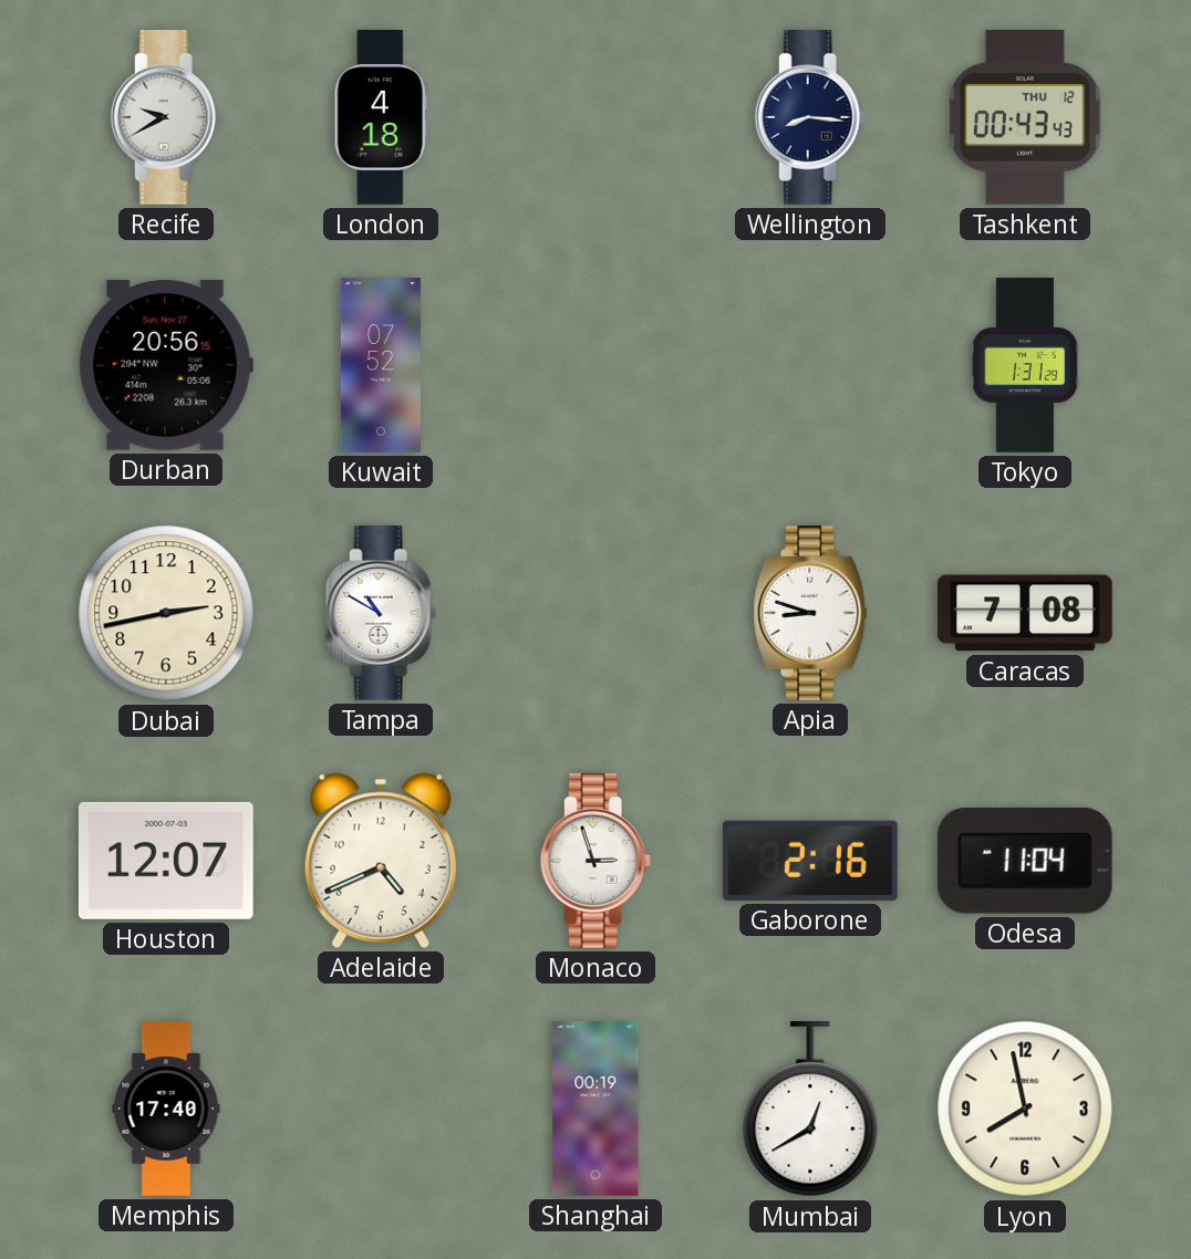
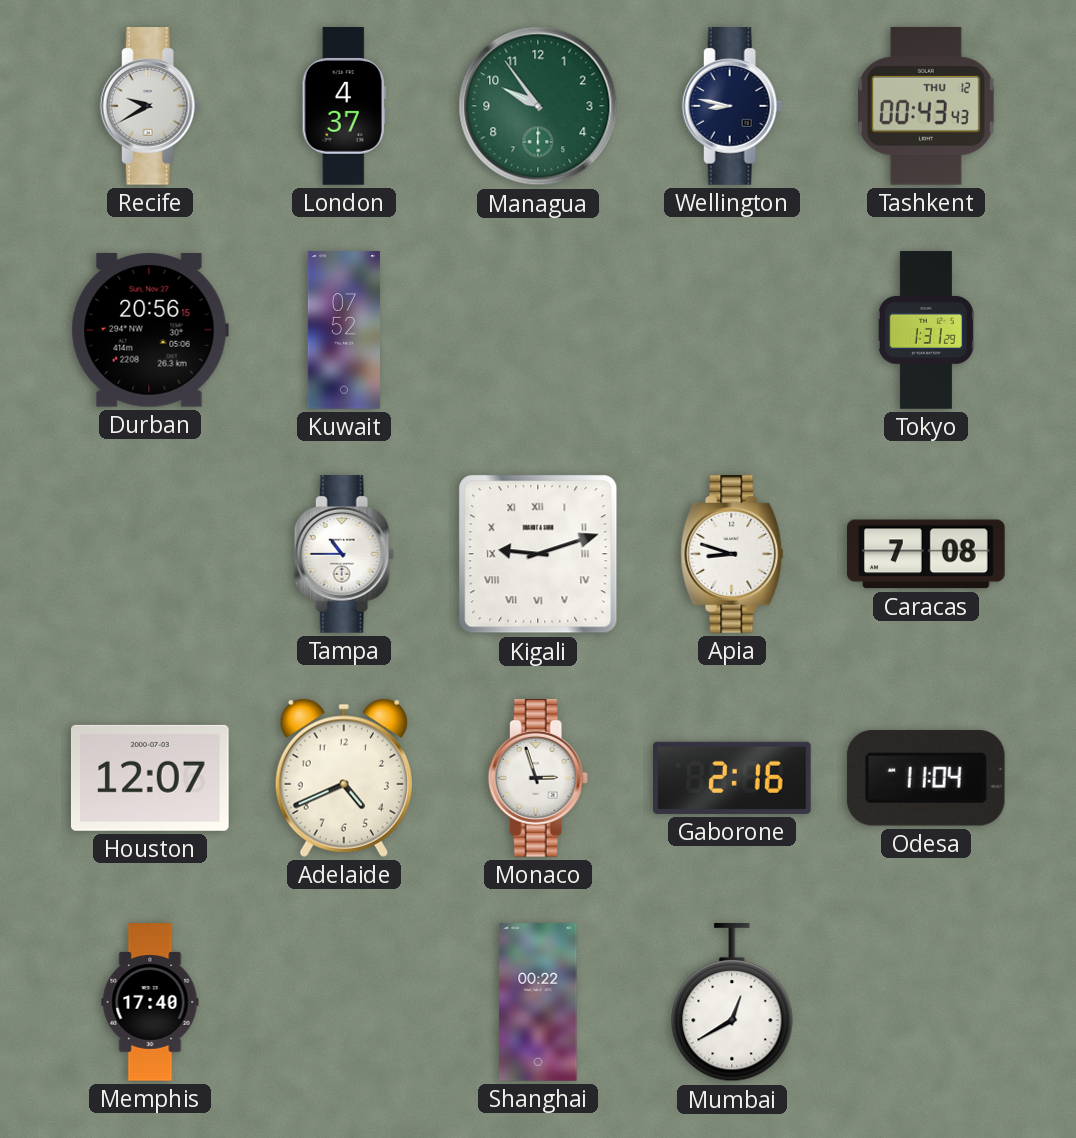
London: 4:18 -> 4:37
Managua: none -> 9:54
Wellington: 8:16 -> 8:47
Dubai: 2:43 -> none
Tampa: 10:50 -> 10:45
Kigali: none -> 9:12
Shanghai: 00:19 -> 00:22
Lyon: 7:58 -> none
